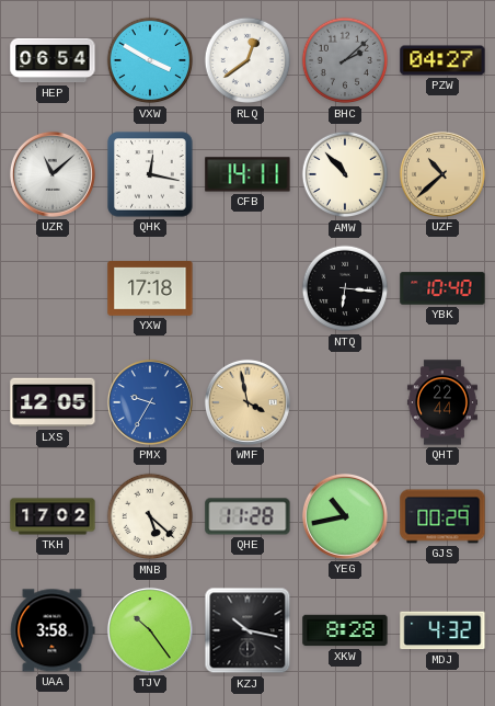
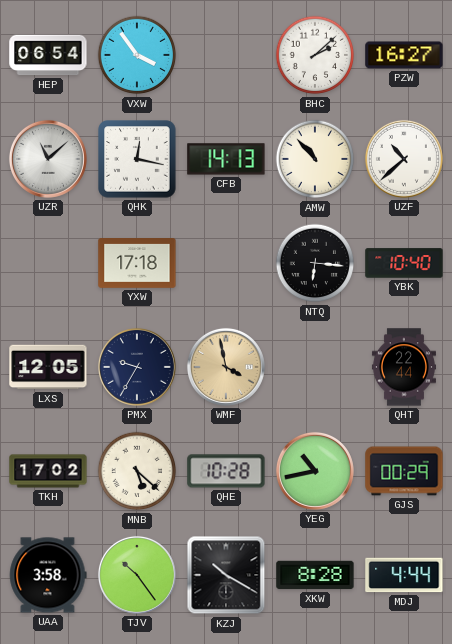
VXW: 3:50 -> 3:54
RLQ: 12:39 -> none
BHC dial: grey -> white
PZW: 04:27 -> 16:27
CFB: 14:11 -> 14:13
UZF dial: champagne -> white
PMX dial: blue -> navy
QHE: 11:28 -> 10:28
KZJ: 10:17 -> 10:20
MDJ: 4:32 -> 4:44
